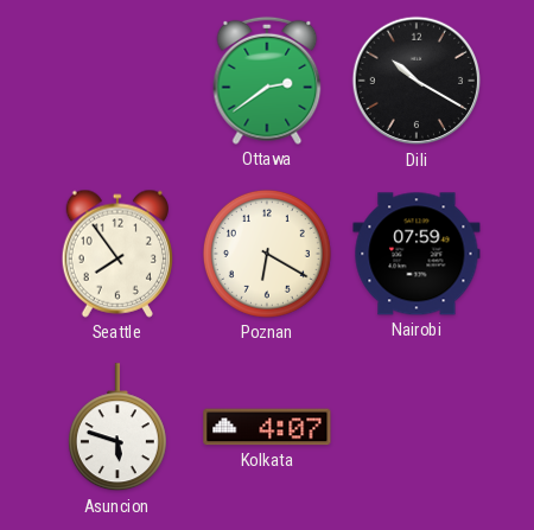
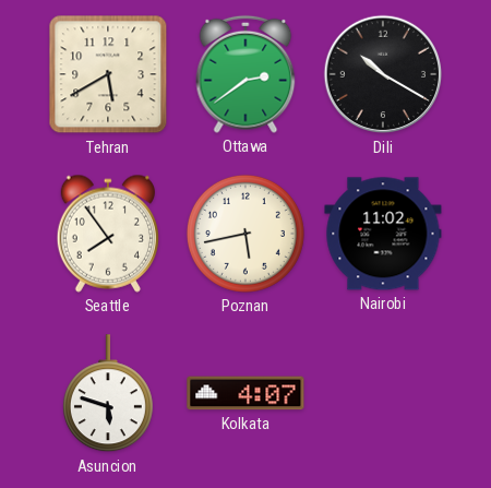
Tehran: none -> 5:40
Poznan: 6:20 -> 5:43
Nairobi: 07:59 -> 11:02
